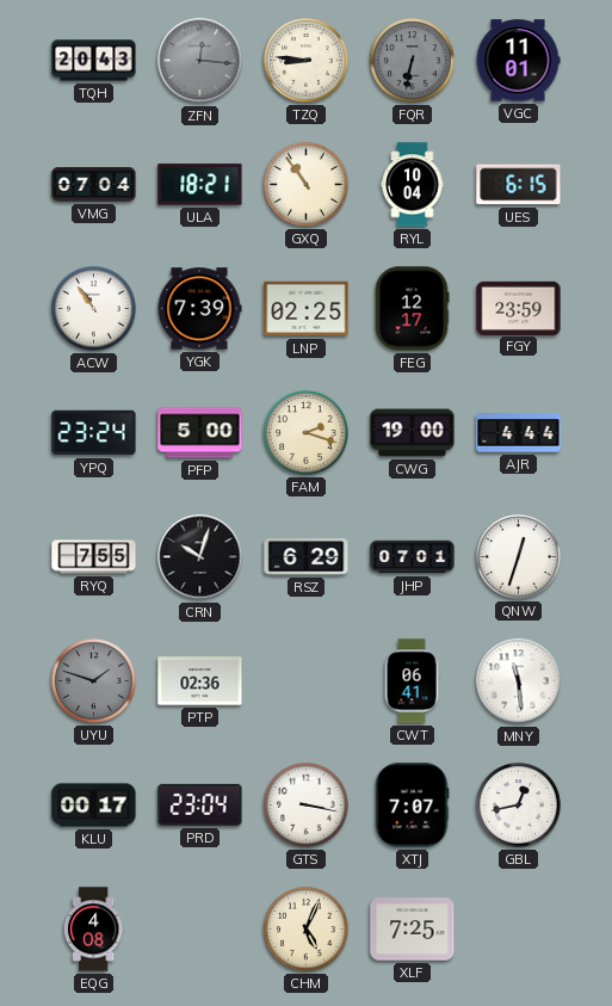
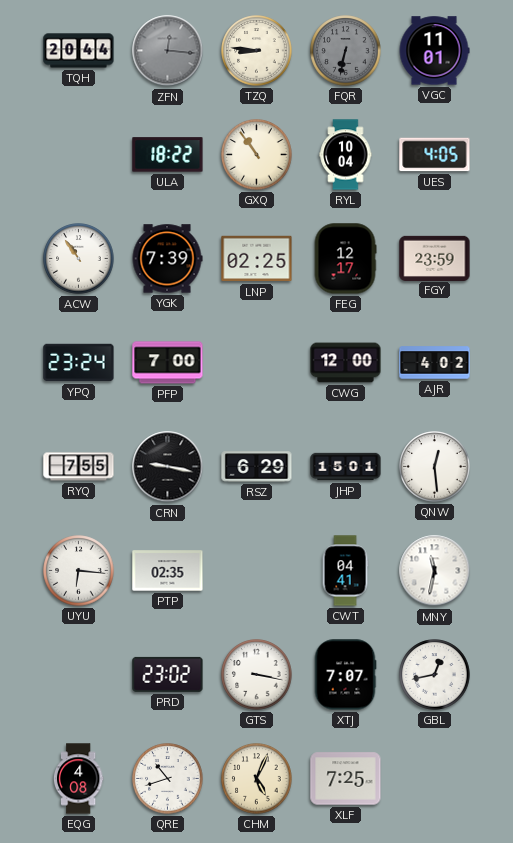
TQH: 20:43 -> 20:44
VMG: 07:04 -> none
ULA: 18:21 -> 18:22
UES: 6:15 -> 4:05
PFP: 5:00 -> 7:00
FAM: 2:18 -> none
CWG: 19:00 -> 12:00
AJR: 4:44 -> 4:02
CRN: 10:03 -> 9:17
JHP: 07:01 -> 15:01
QNW: 12:33 -> 12:29
UYU: 1:48 -> 6:16
UYU dial: grey -> white
PTP: 02:36 -> 02:35
CWT: 06:41 -> 04:41
MNY: 11:29 -> 11:32
KLU: 00:17 -> none
PRD: 23:04 -> 23:02
QRE: none -> 10:42
